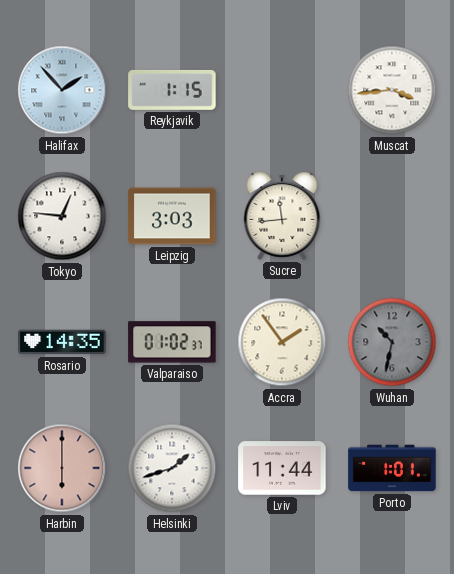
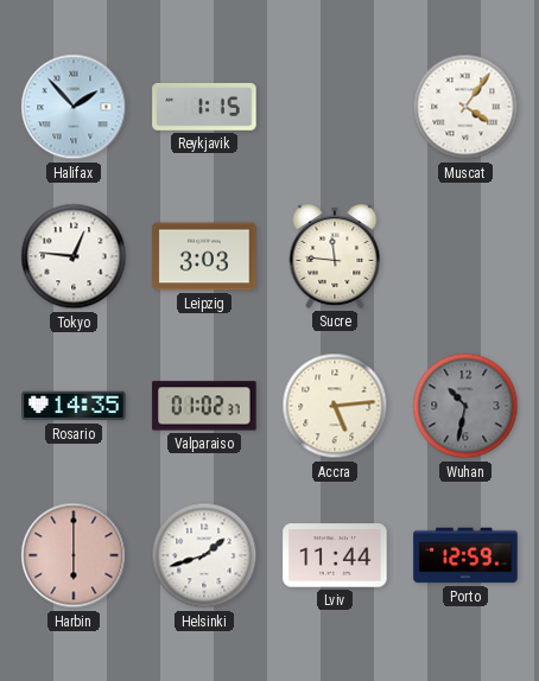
Muscat: 3:44 -> 4:06
Sucre: 11:44 -> 11:46
Accra: 1:54 -> 5:14
Porto: 1:01 -> 12:59
